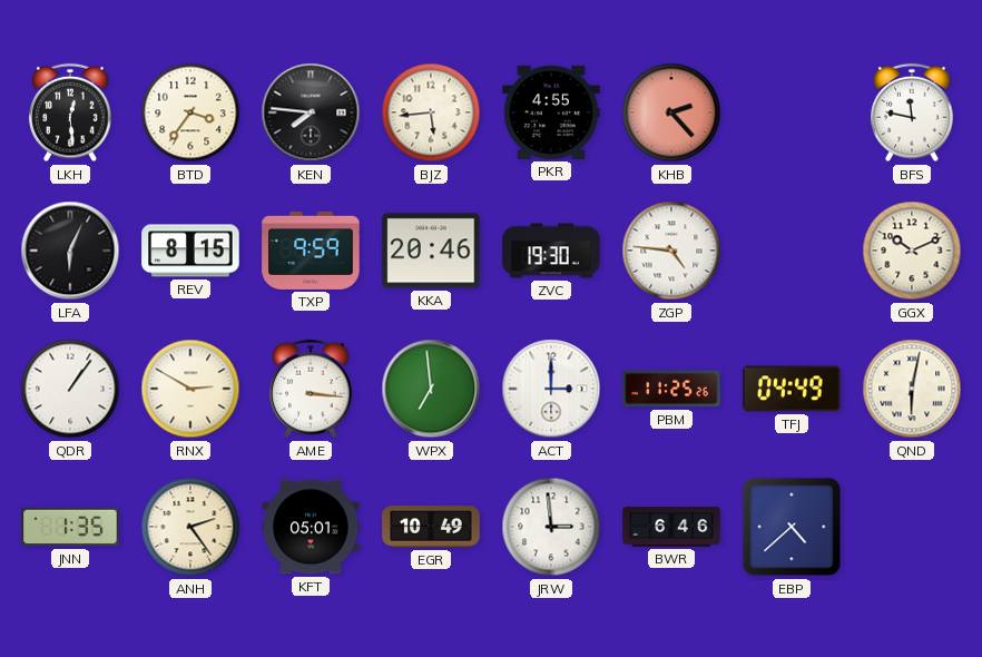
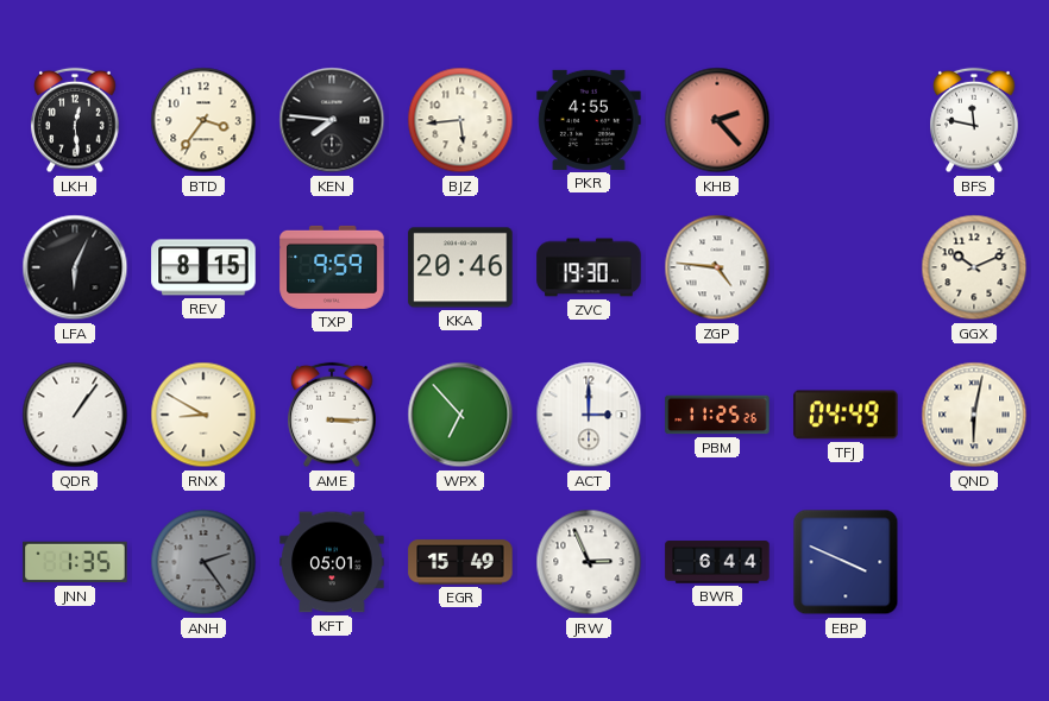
RNX: 2:50 -> 8:50
AME: 3:16 -> 3:15
WPX: 6:59 -> 6:53
ANH dial: cream -> grey
EGR: 10:49 -> 15:49
JRW: 2:59 -> 2:56
BWR: 6:46 -> 6:44
EBP: 4:38 -> 3:49
